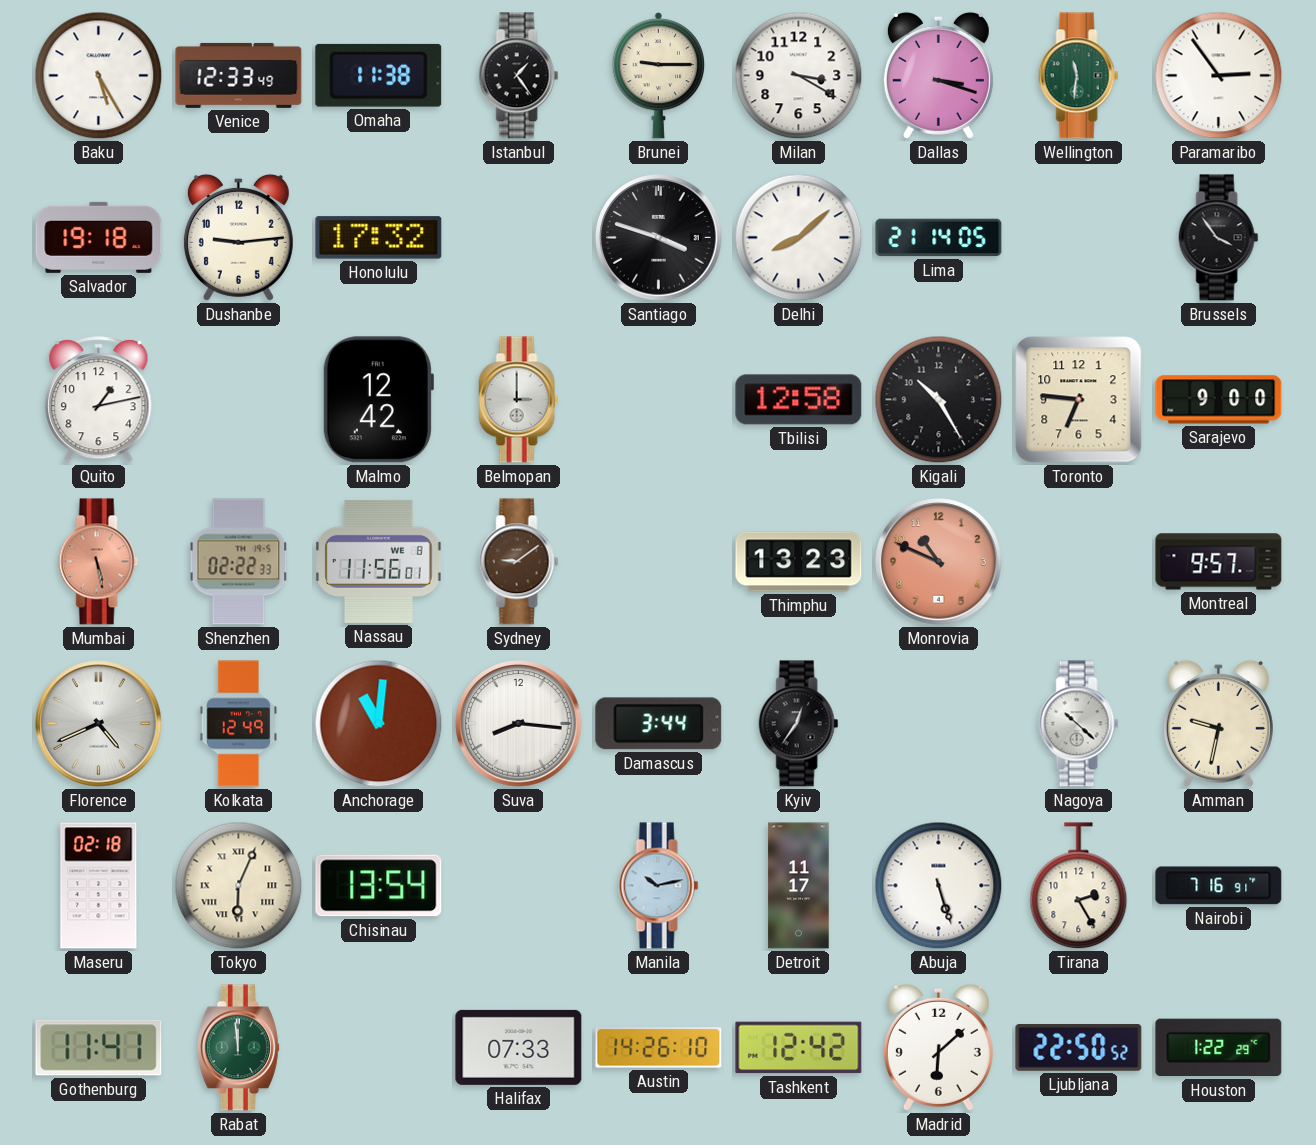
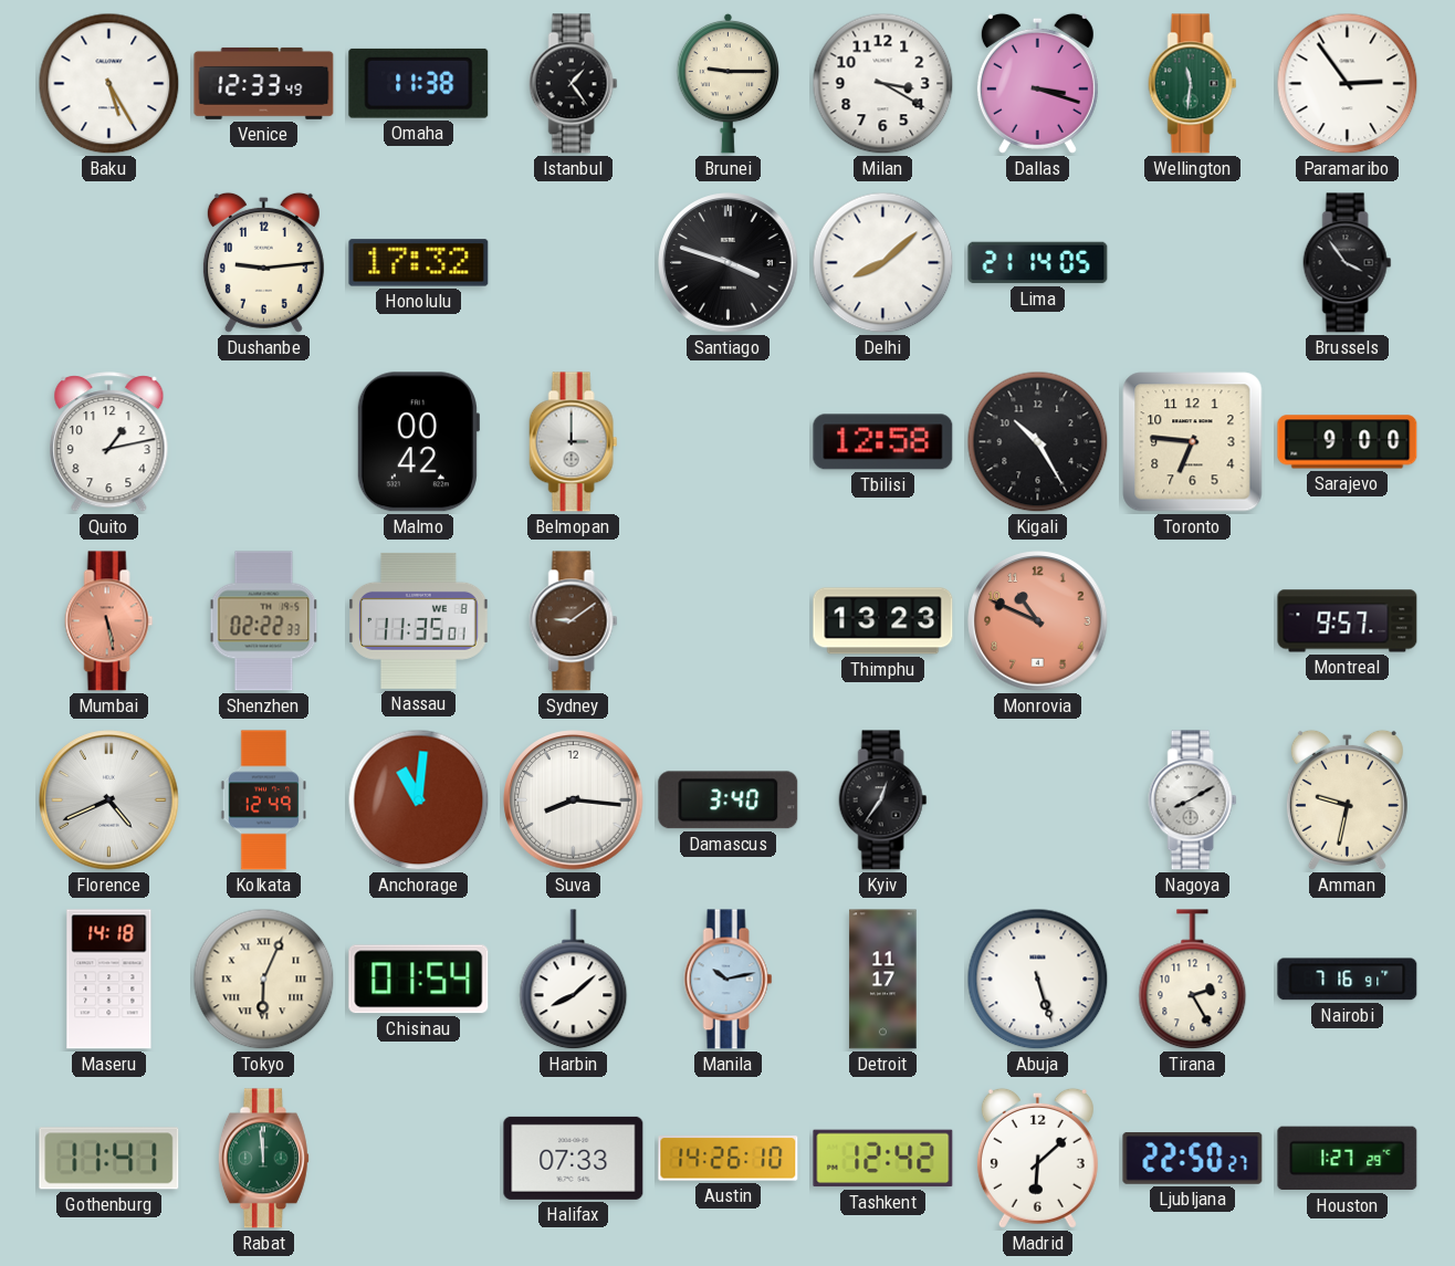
Salvador: 19:18 -> none
Malmo: 12:42 -> 00:42
Nassau: 11:56 -> 11:35
Damascus: 3:44 -> 3:40
Nagoya: 10:22 -> 8:10
Maseru: 02:18 -> 14:18
Chisinau: 13:54 -> 01:54
Harbin: none -> 8:08
Ljubljana: 22:50:52 -> 22:50:27
Houston: 1:22 -> 1:27
